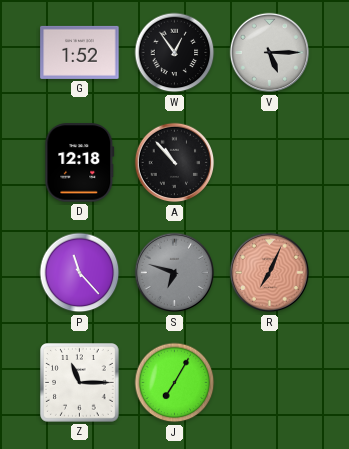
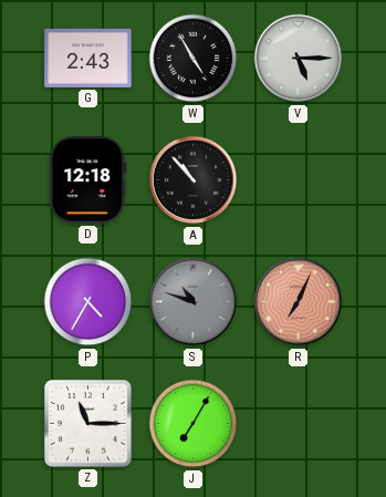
G: 1:52 -> 2:43
W: 12:54 -> 4:55
P: 11:23 -> 4:35
S: 6:48 -> 10:48
